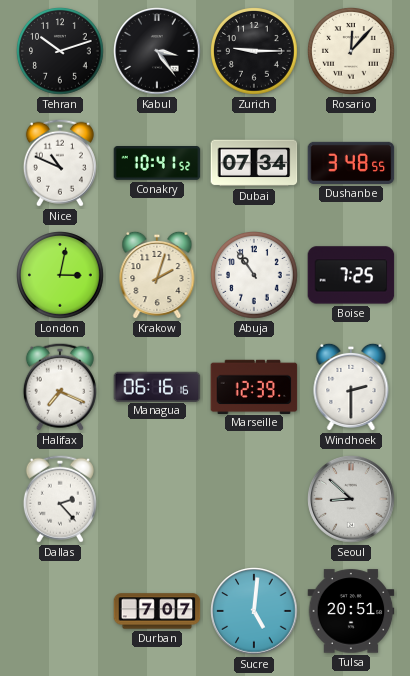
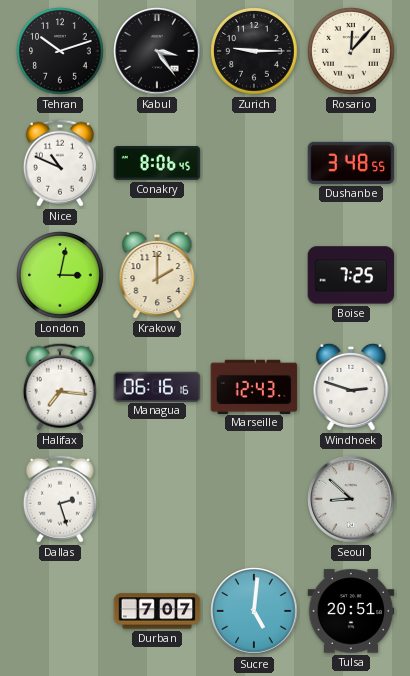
Conakry: 10:41 -> 8:06
Dubai: 07:34 -> none
Krakow: 2:03 -> 2:00
Abuja: 10:54 -> none
Halifax: 7:19 -> 7:16
Marseille: 12:39 -> 12:43
Windhoek: 2:30 -> 2:48
Dallas: 2:23 -> 2:27
